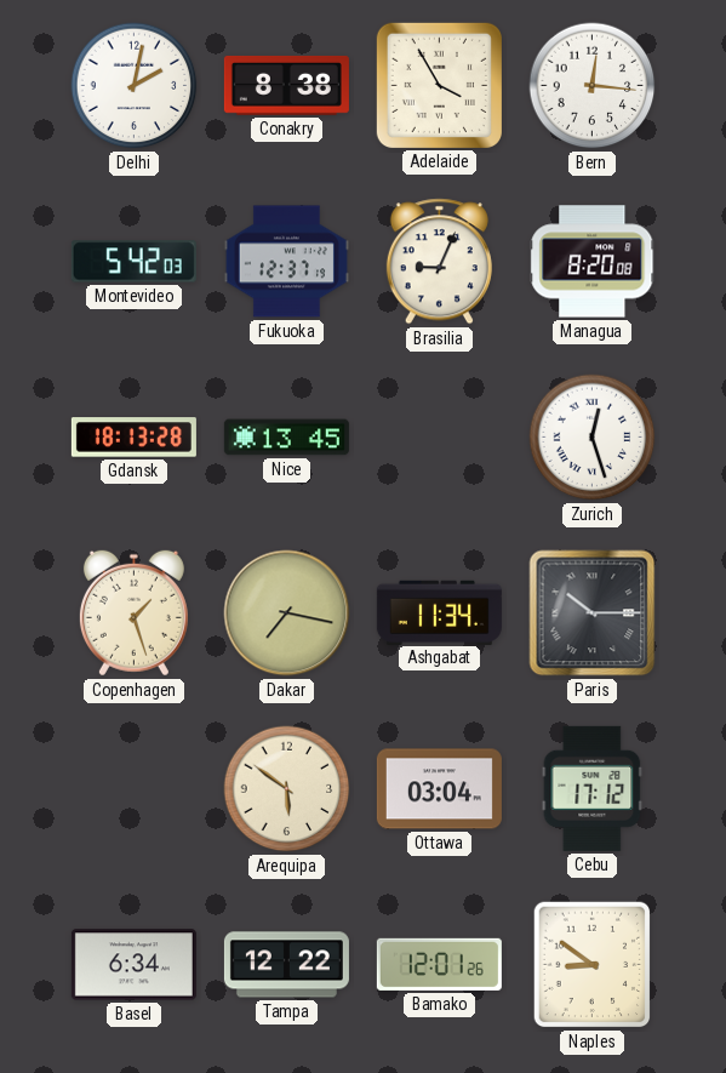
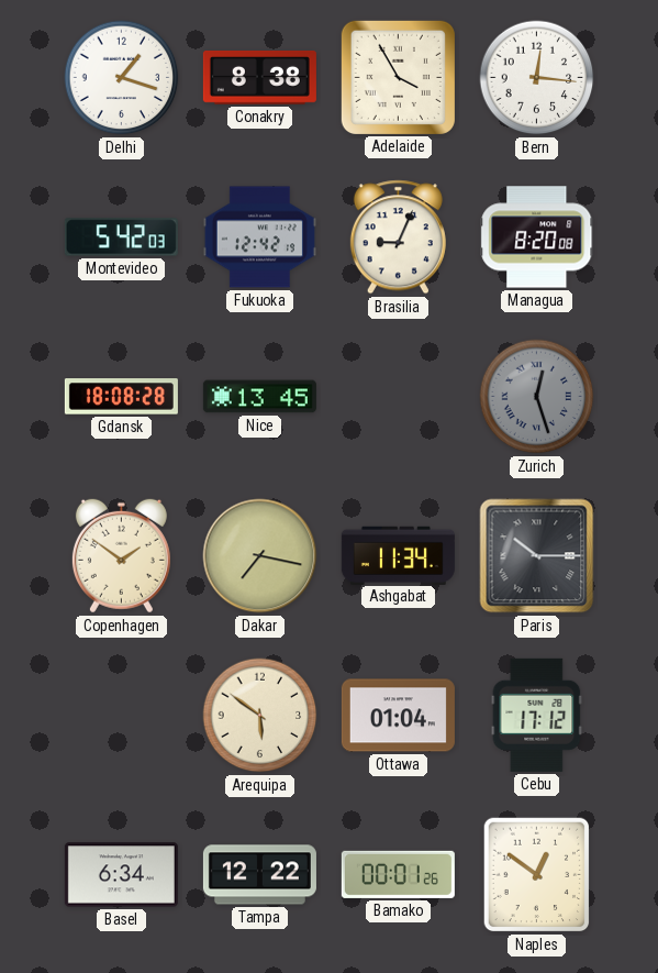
Delhi: 2:02 -> 1:18
Fukuoka: 12:37 -> 12:42
Gdansk: 18:13 -> 18:08
Zurich dial: white -> grey
Copenhagen: 1:27 -> 1:51
Ottawa: 03:04 -> 01:04
Bamako: 12:01 -> 00:01
Naples: 8:51 -> 12:51
